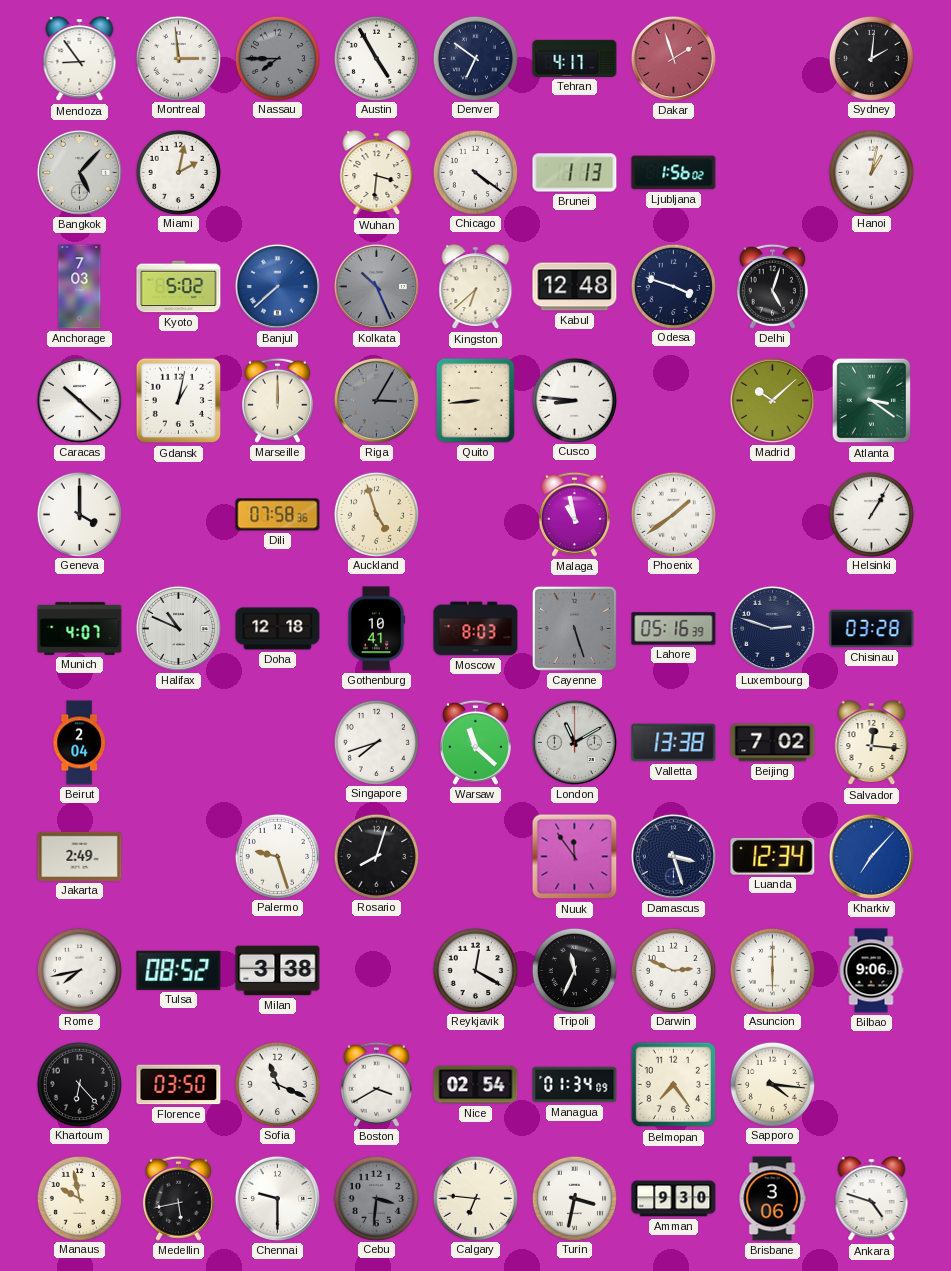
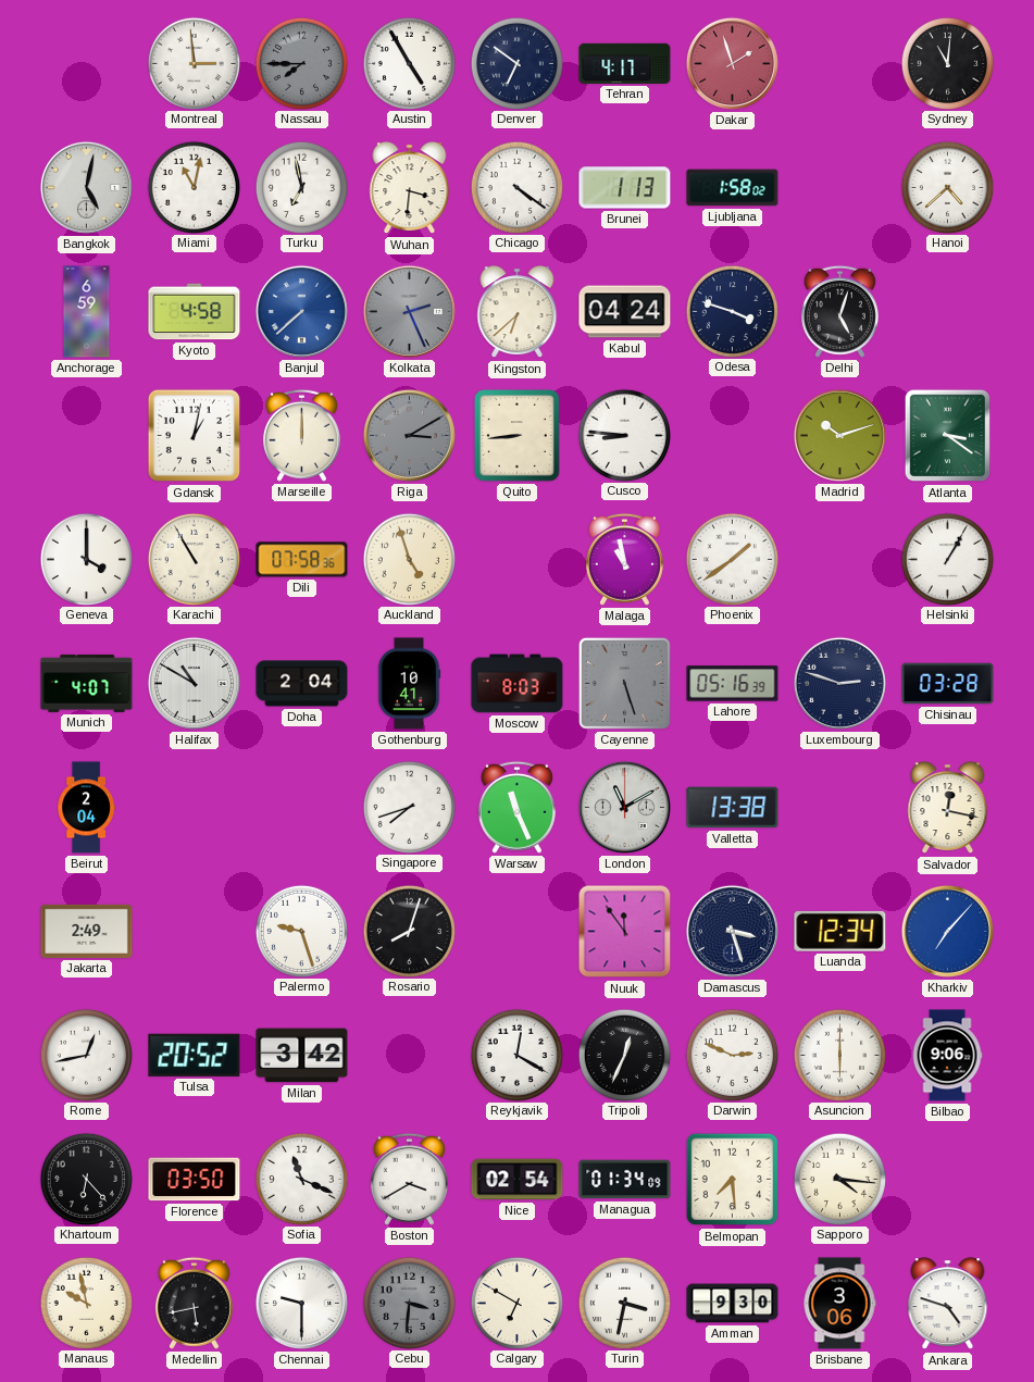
Mendoza: 8:54 -> none
Sydney: 2:01 -> 11:01
Bangkok: 5:07 -> 5:02
Miami: 2:02 -> 11:02
Turku: none -> 6:58
Ljubljana: 1:56 -> 1:58
Hanoi: 1:02 -> 4:38
Anchorage: 7:03 -> 6:59
Kyoto: 5:02 -> 4:58
Kolkata: 10:26 -> 2:26
Kabul: 12:48 -> 04:24
Caracas: 10:22 -> none
Riga: 3:05 -> 3:10
Madrid: 10:08 -> 10:12
Karachi: none -> 10:55
Halifax: 10:49 -> 10:50
Doha: 12:18 -> 2:04
Warsaw: 11:22 -> 11:26
Beijing: 7:02 -> none
Salvador: 12:16 -> 12:17
Rome: 7:43 -> 12:43
Tulsa: 08:52 -> 20:52
Milan: 3:38 -> 3:42
Tripoli: 11:34 -> 12:34
Belmopan: 7:24 -> 7:29
Calgary: 6:46 -> 6:50
